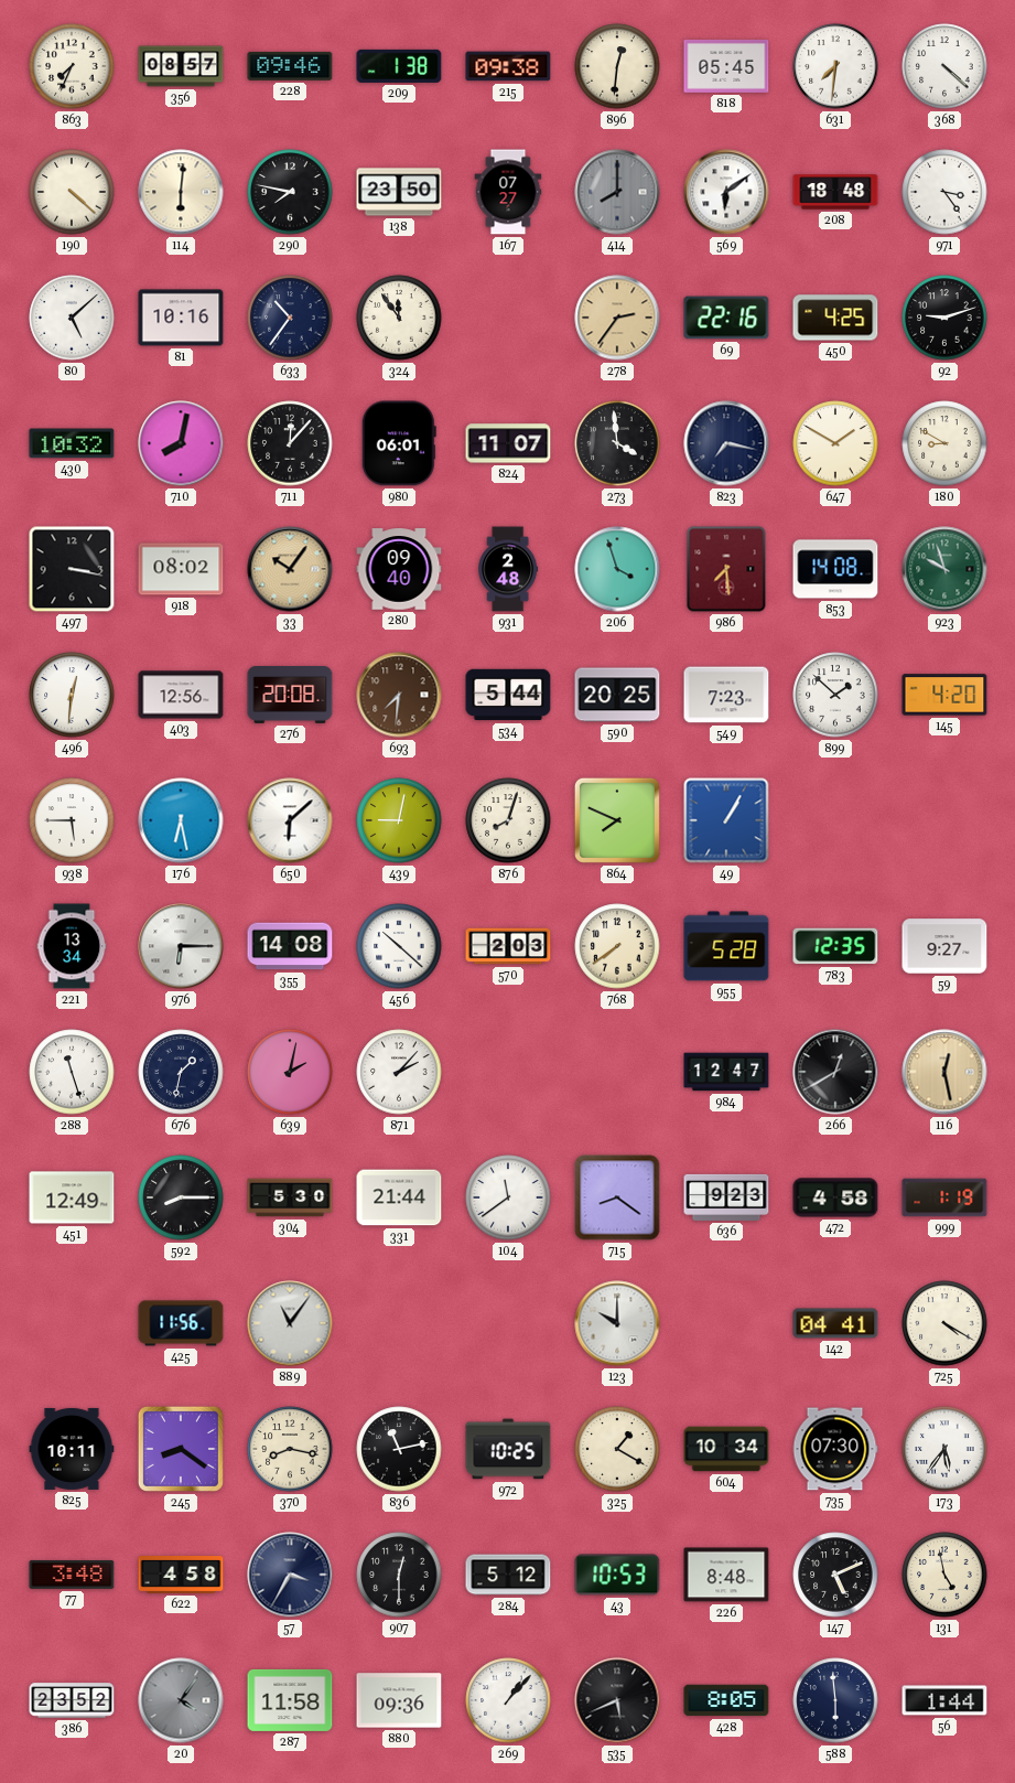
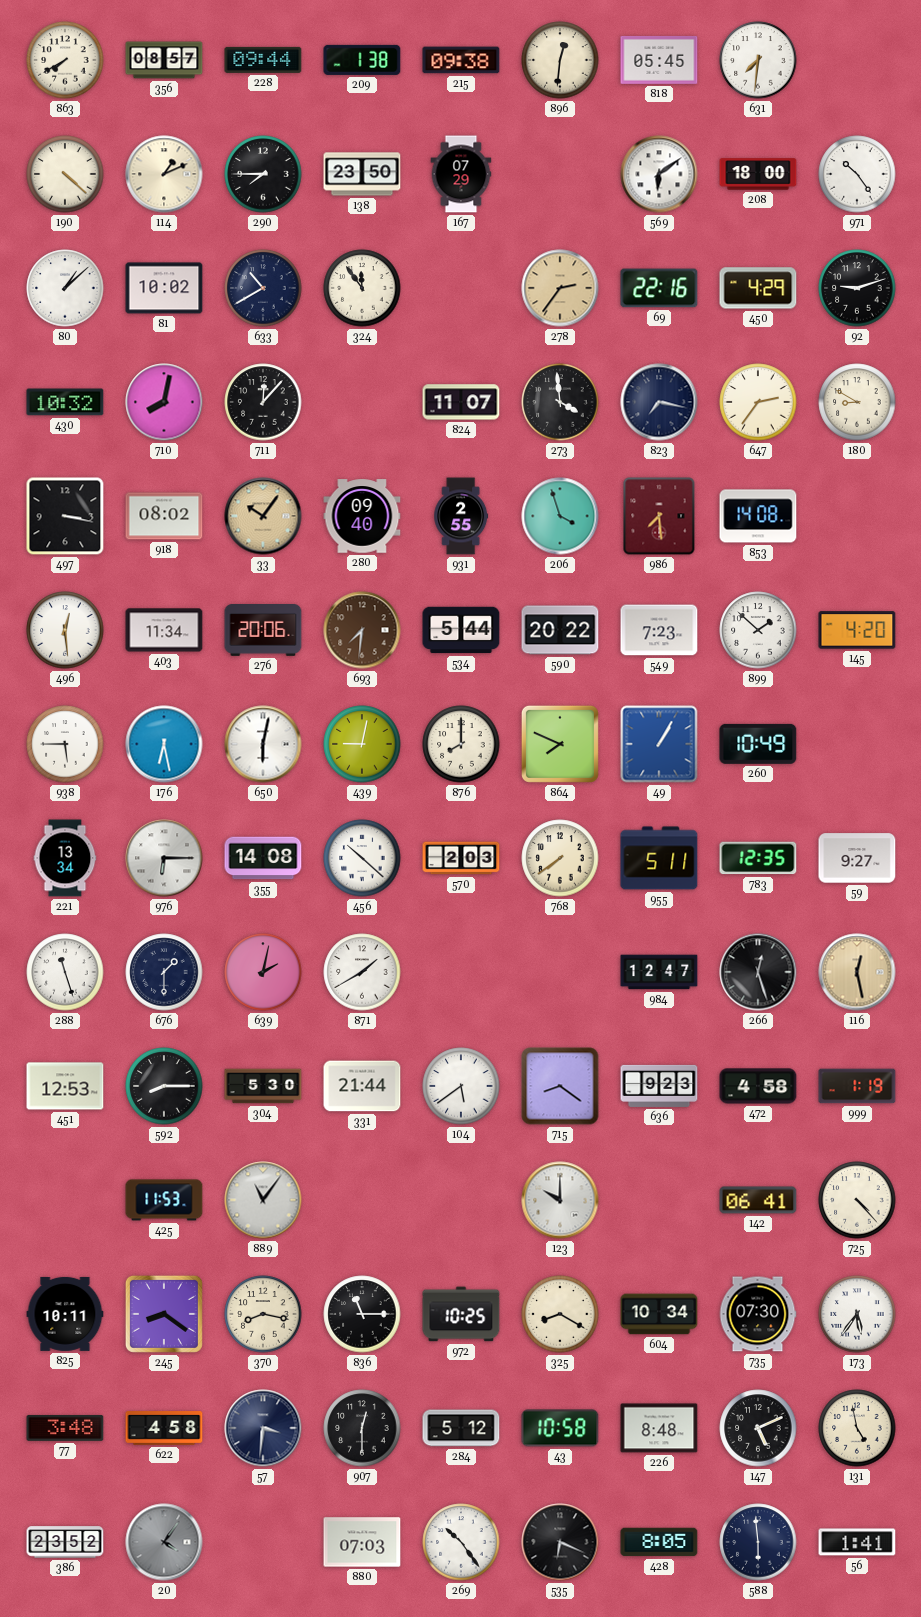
863: 7:34 -> 7:40
228: 09:46 -> 09:44
368: 4:22 -> none
114: 6:01 -> 1:11
290: 7:47 -> 7:45
167: 07:27 -> 07:29
414: 8:00 -> none
208: 18:48 -> 18:00
971: 3:24 -> 10:24
80: 5:08 -> 1:08
81: 10:16 -> 10:02
633: 10:36 -> 10:40
450: 4:25 -> 4:29
980: 06:01 -> none
647: 1:50 -> 2:36
931: 2:48 -> 2:55
923: 9:57 -> none
496: 12:31 -> 12:29
403: 12:56 -> 11:34
276: 20:08 -> 20:06
590: 20:25 -> 20:22
650: 6:08 -> 6:02
876: 8:03 -> 8:00
260: none -> 10:49
955: 5:28 -> 5:11
676: 1:32 -> 1:30
871: 2:07 -> 1:40
266: 12:40 -> 12:27
451: 12:49 -> 12:53
104: 11:39 -> 5:39
425: 11:56 -> 11:53
142: 04:41 -> 06:41
725: 4:20 -> 4:23
836: 11:13 -> 11:15
325: 1:20 -> 8:20
57: 3:35 -> 3:31
43: 10:53 -> 10:58
287: 11:58 -> none
880: 09:36 -> 07:03
269: 1:07 -> 10:24
535: 5:41 -> 6:19
56: 1:44 -> 1:41
